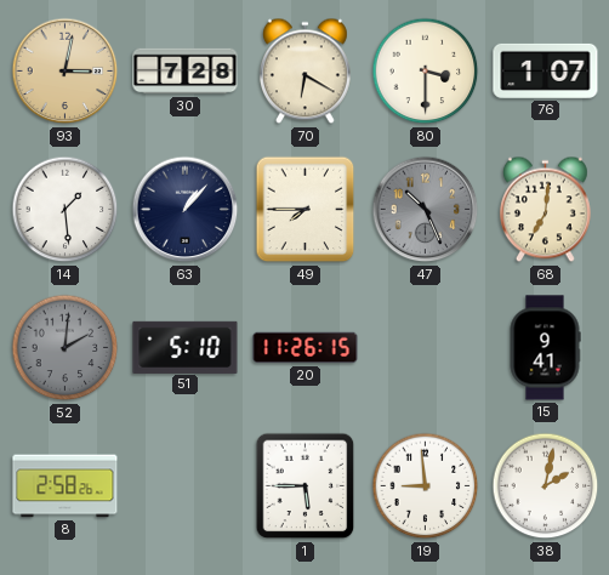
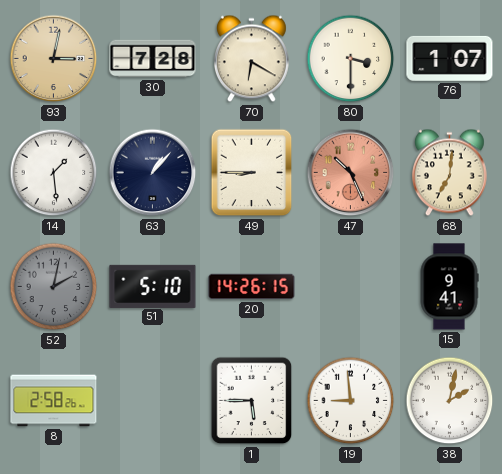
49: 7:45 -> 8:45
47 dial: grey -> salmon
52: 2:01 -> 2:02
20: 11:26 -> 14:26
